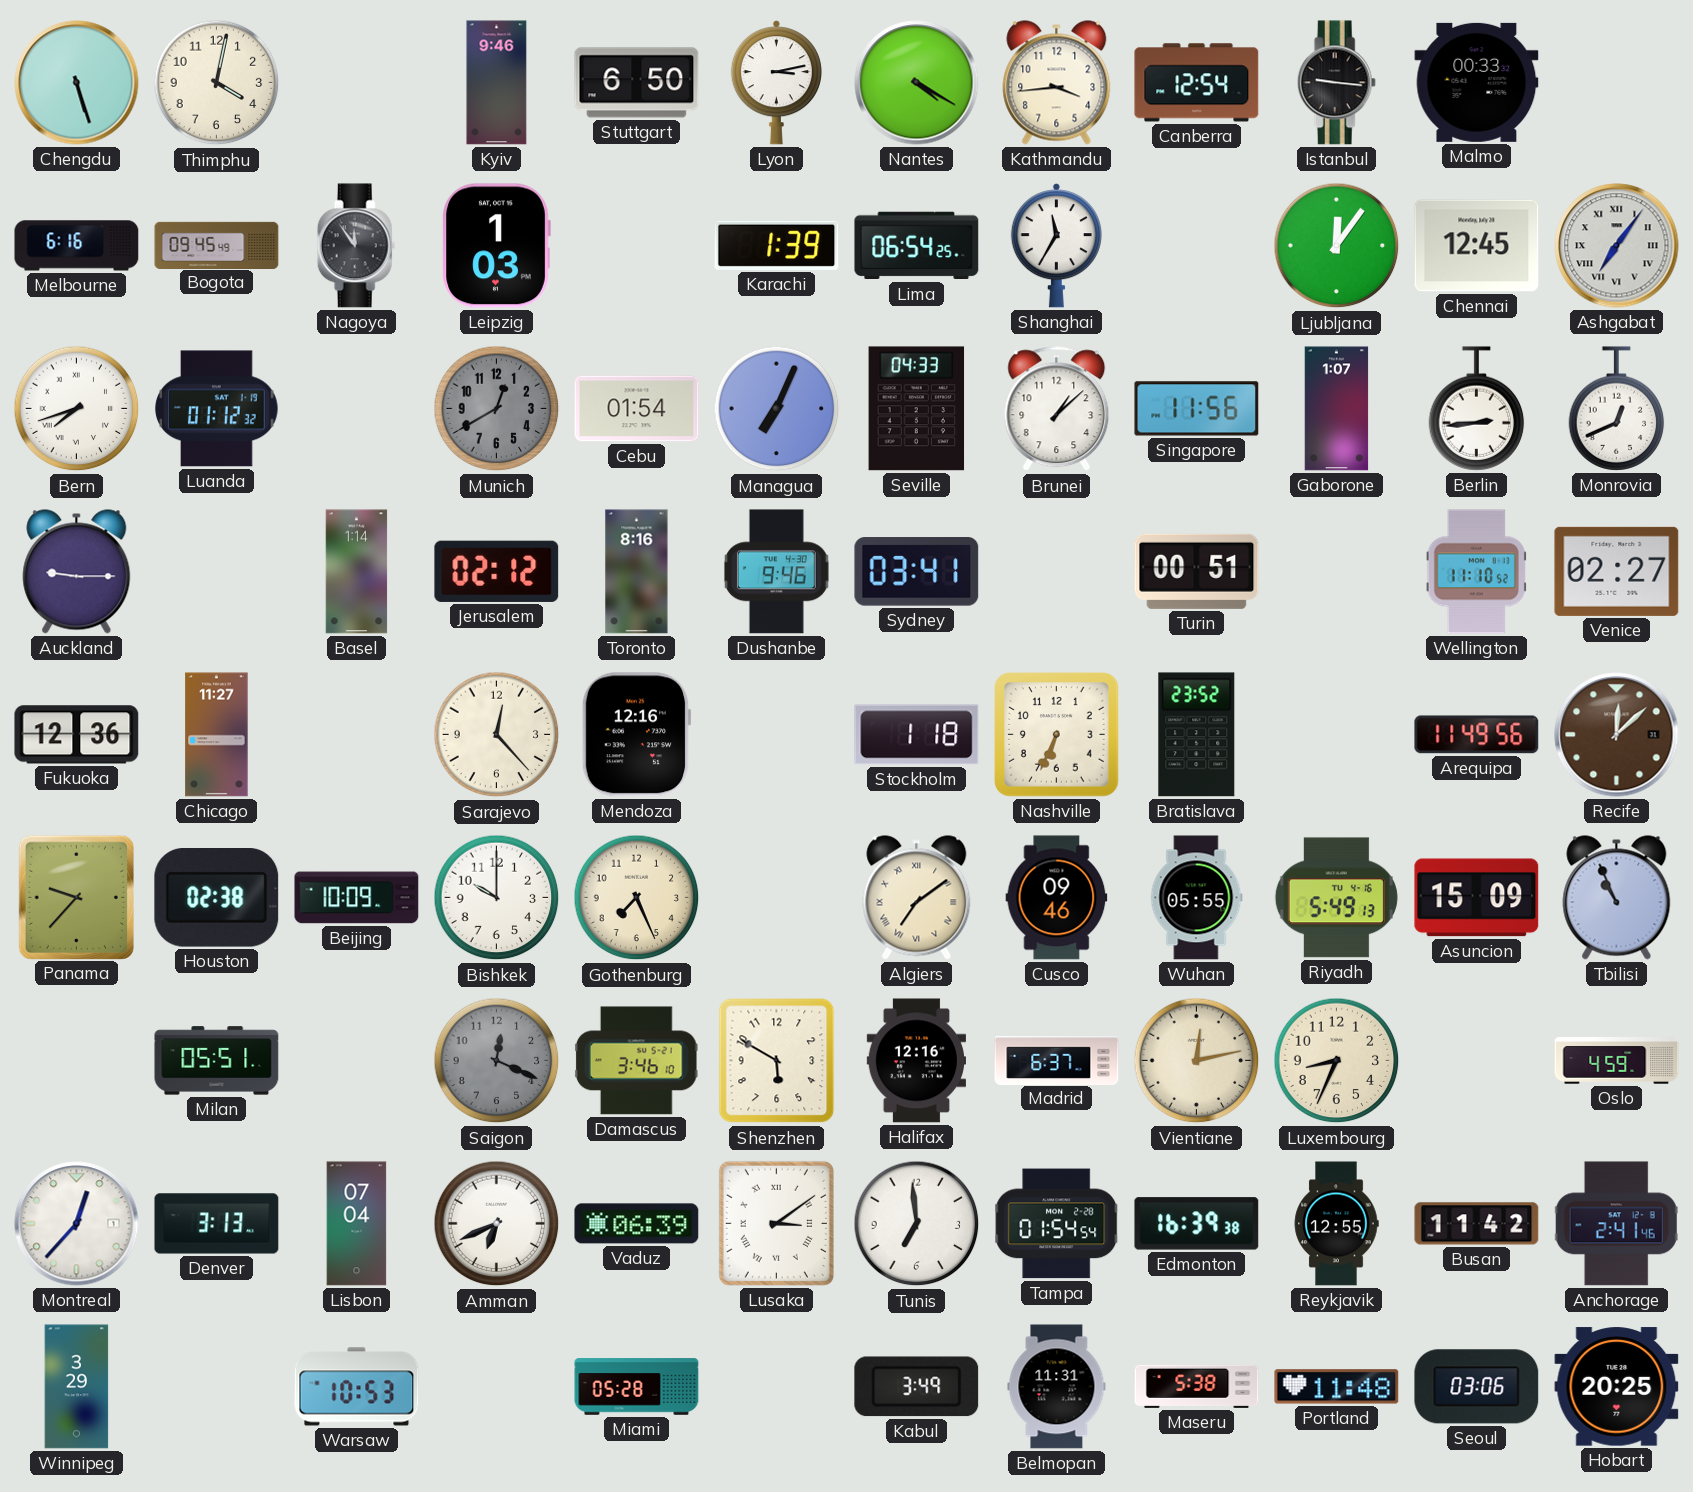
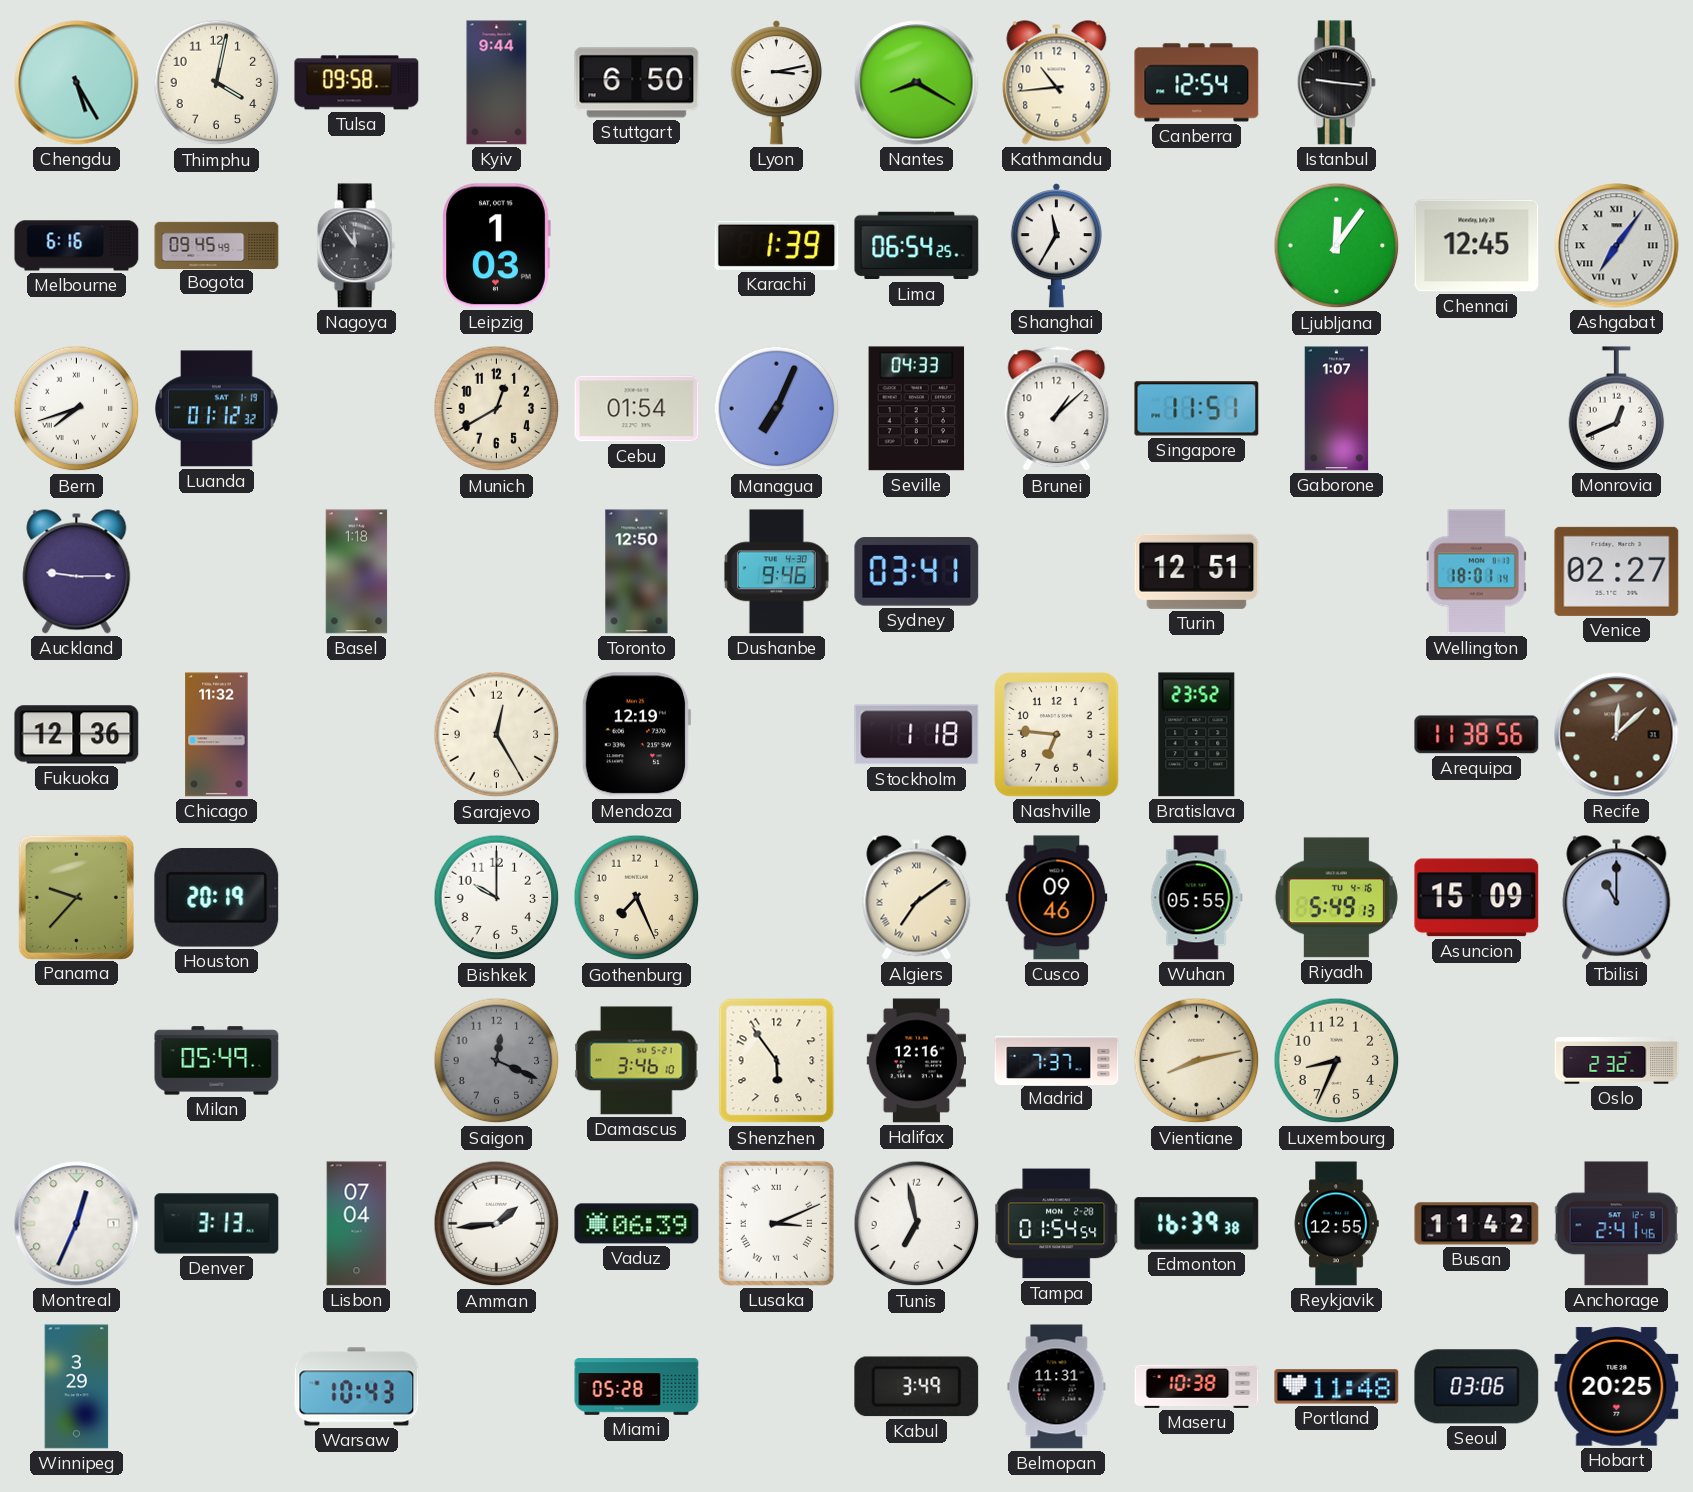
Chengdu: 5:27 -> 5:25
Tulsa: none -> 09:58
Kyiv: 9:46 -> 9:44
Nantes: 4:20 -> 8:20
Kathmandu: 3:44 -> 10:44
Malmo: 00:33 -> none
Munich dial: grey -> cream
Singapore: 11:56 -> 11:51
Berlin: 2:44 -> none
Basel: 1:14 -> 1:18
Jerusalem: 02:12 -> none
Toronto: 8:16 -> 12:50
Turin: 00:51 -> 12:51
Wellington: 11:10 -> 18:01
Chicago: 11:27 -> 11:32
Sarajevo: 12:23 -> 12:25
Mendoza: 12:16 -> 12:19
Nashville: 6:34 -> 6:46
Arequipa: 11:49 -> 11:38
Houston: 02:38 -> 20:19
Beijing: 10:09 -> none
Tbilisi: 10:56 -> 11:00
Milan: 05:51 -> 05:49
Shenzhen: 5:50 -> 5:54
Madrid: 6:37 -> 7:37
Vientiane: 12:13 -> 8:13
Oslo: 4:59 -> 2:32
Montreal: 12:37 -> 12:34
Amman: 6:41 -> 1:44
Lusaka: 3:09 -> 3:11
Tunis: 6:59 -> 6:58
Warsaw: 10:53 -> 10:43
Maseru: 5:38 -> 10:38
